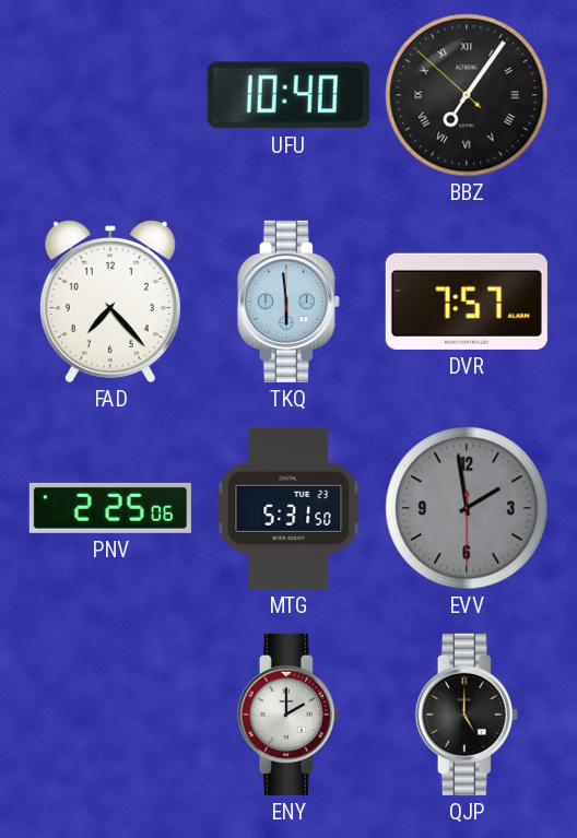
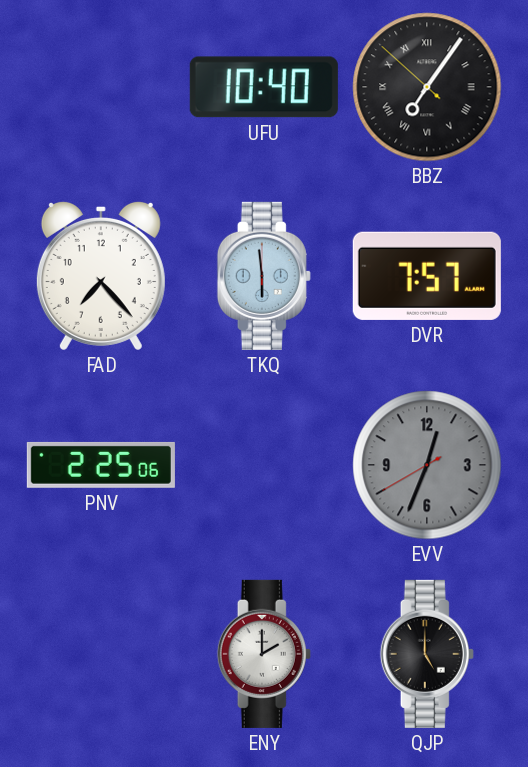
MTG: 5:31 -> none
EVV: 1:58 -> 12:33
